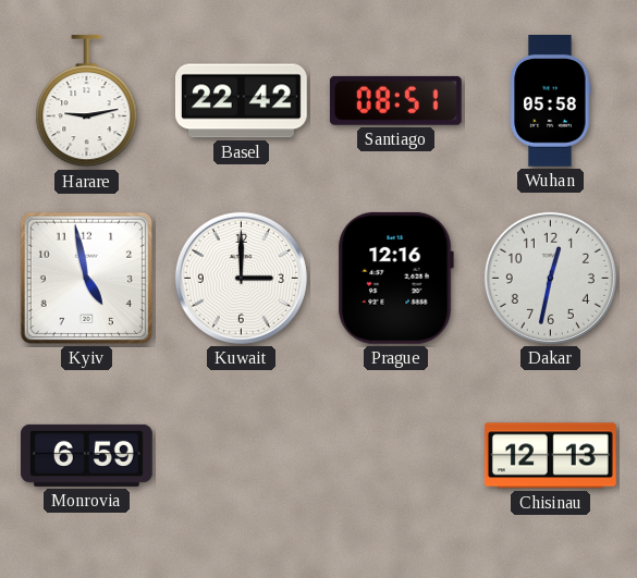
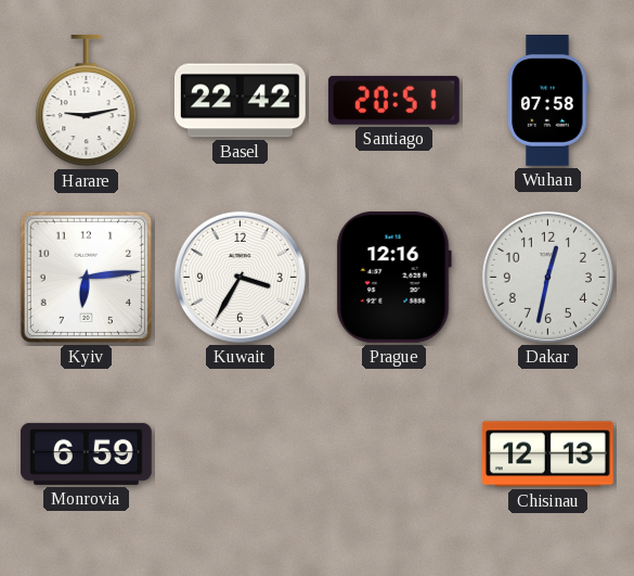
Santiago: 08:51 -> 20:51
Wuhan: 05:58 -> 07:58
Kyiv: 4:58 -> 6:14
Kuwait: 3:00 -> 3:35
